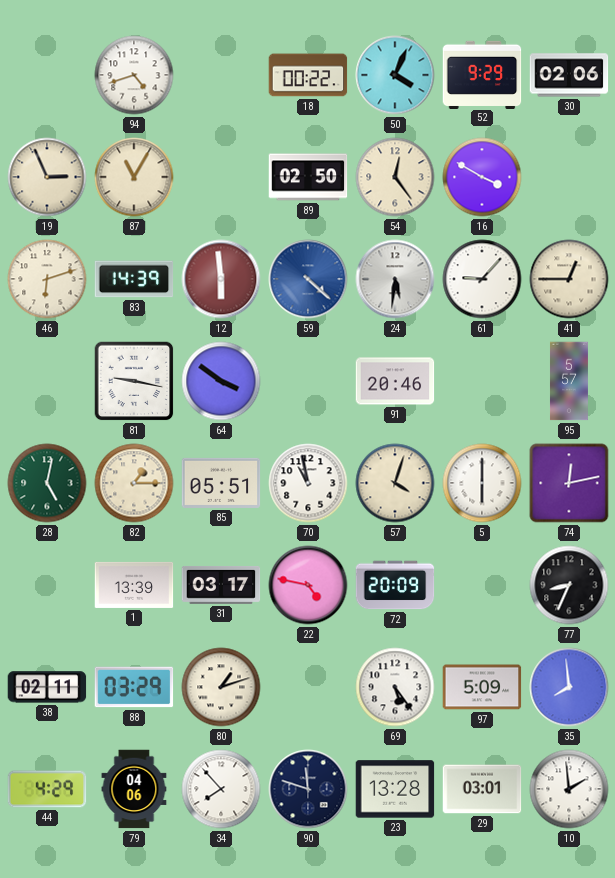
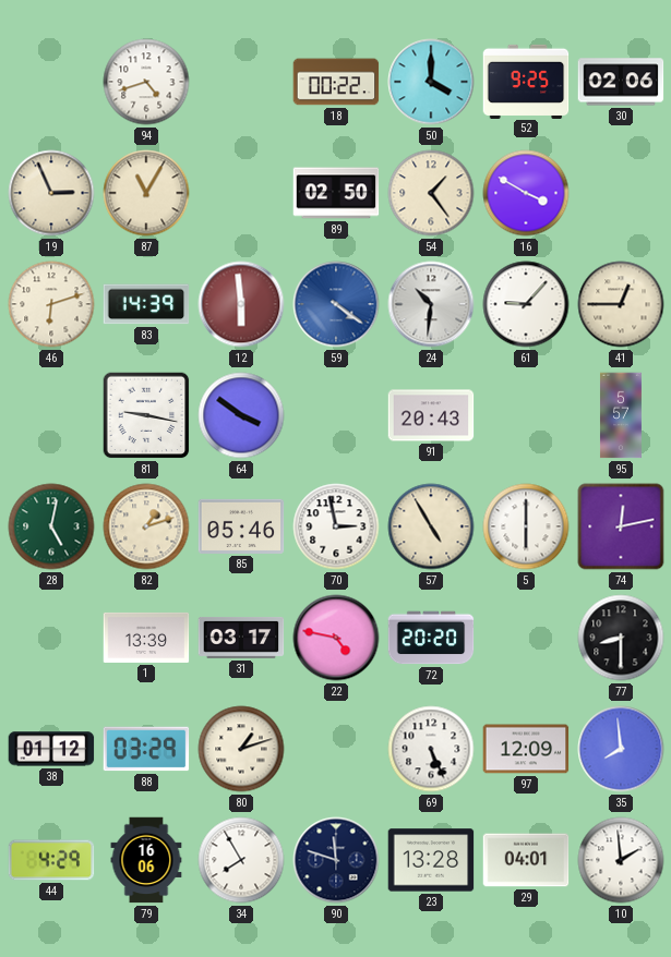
50: 4:04 -> 4:00
52: 9:29 -> 9:25
54: 12:24 -> 1:24
59: 4:22 -> 4:21
24: 5:31 -> 10:31
91: 20:46 -> 20:43
82: 1:15 -> 1:12
85: 05:51 -> 05:46
70: 10:58 -> 2:58
57: 4:03 -> 4:55
72: 20:09 -> 20:20
77: 8:34 -> 8:30
38: 02:11 -> 01:12
69: 5:24 -> 5:26
97: 5:09 -> 12:09
79: 04:06 -> 16:06
34: 7:53 -> 7:55
29: 03:01 -> 04:01
